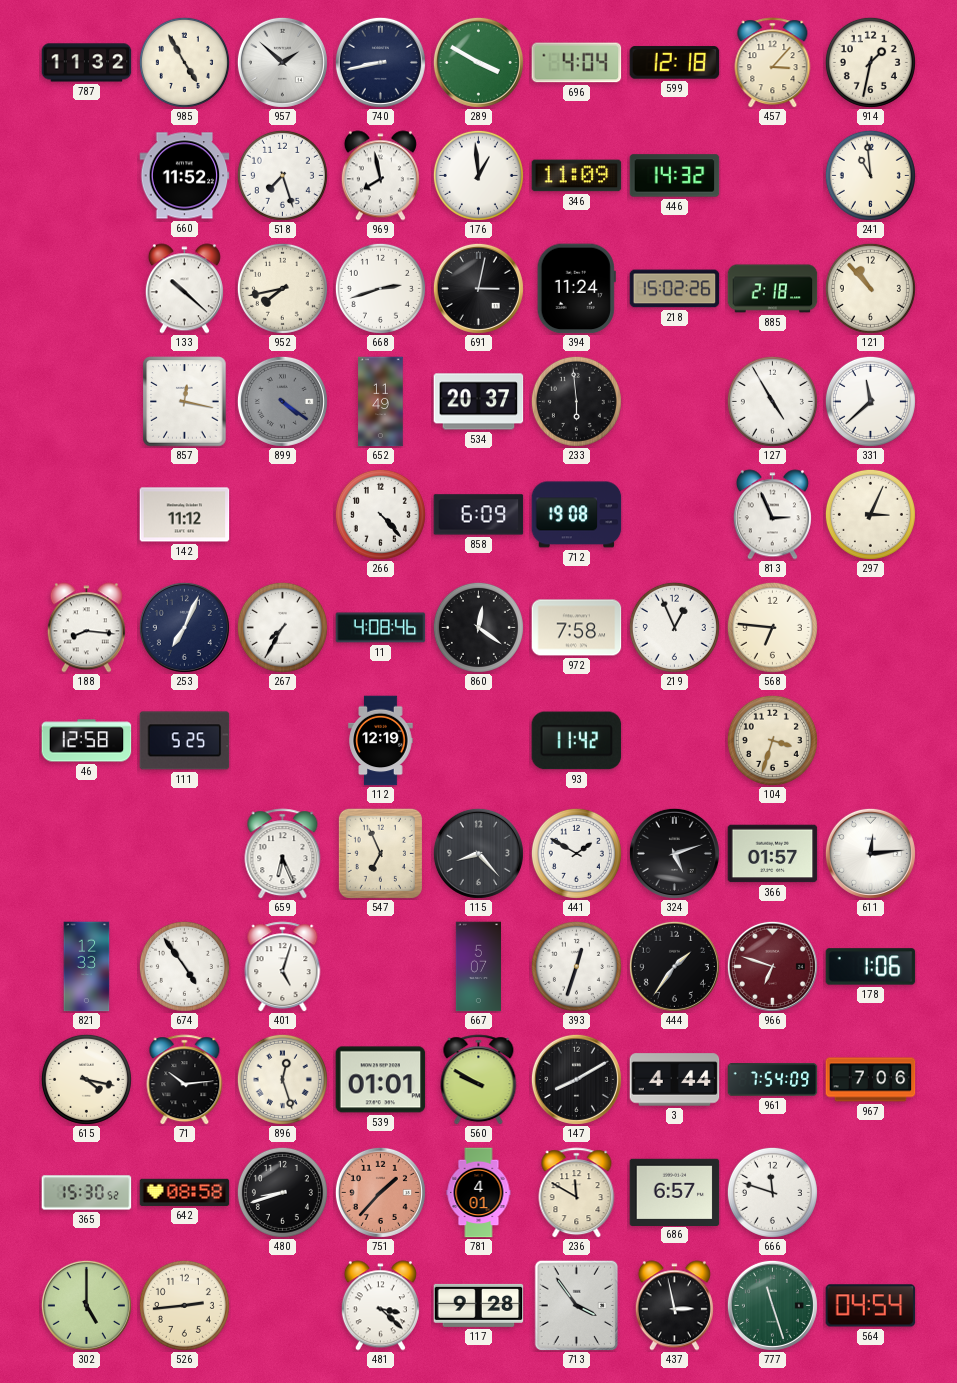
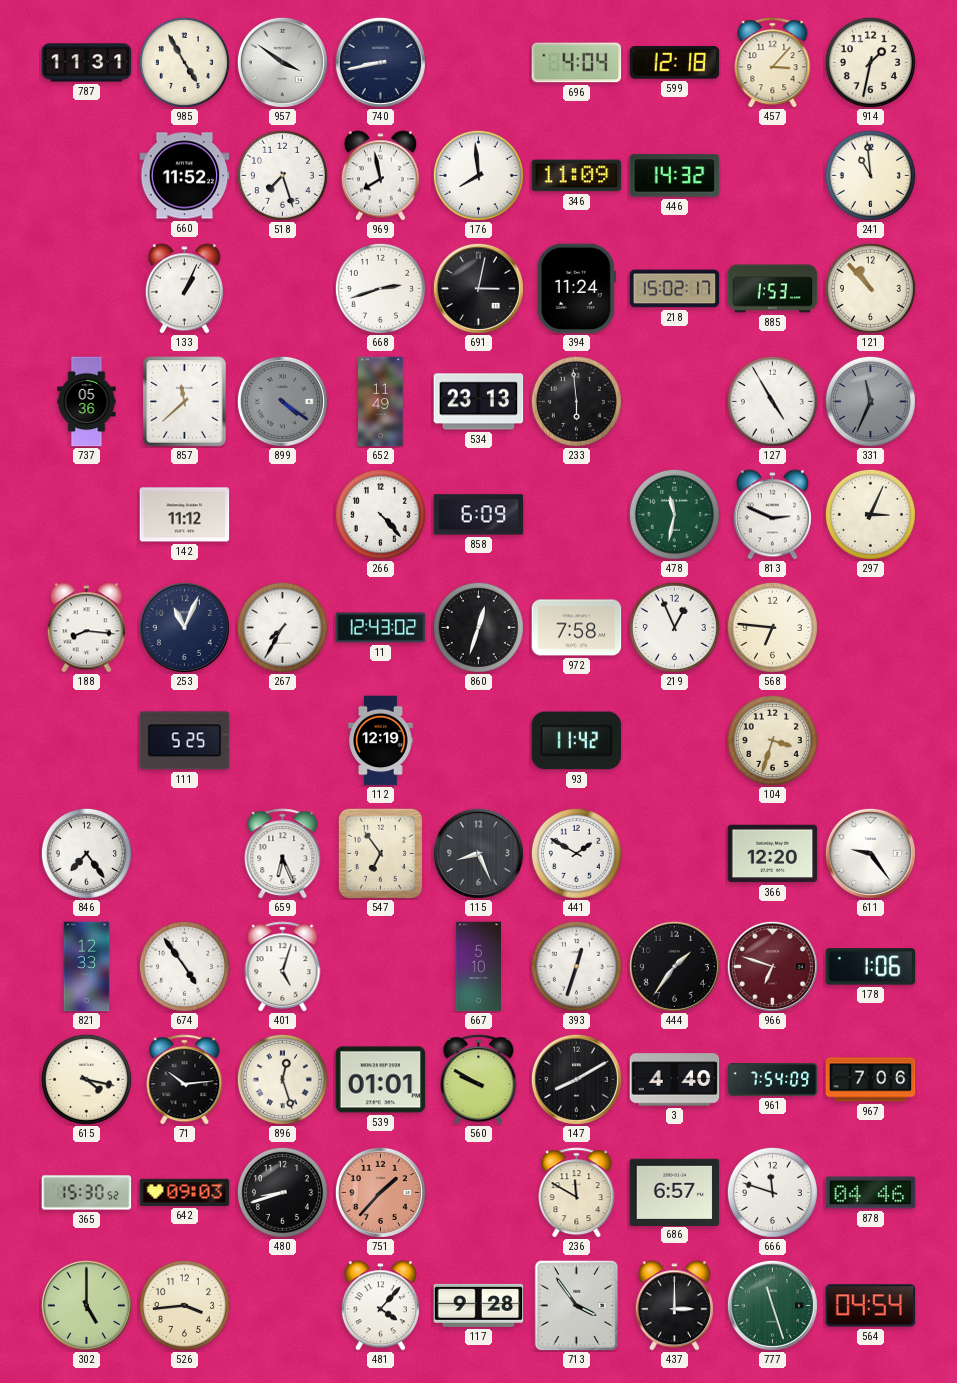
787: 11:32 -> 11:31
957: 1:52 -> 3:51
289: 3:50 -> none
176: 12:59 -> 7:59
133: 10:22 -> 1:04
952: 7:43 -> none
218: 15:02:26 -> 15:02:17
885: 2:18 -> 1:53
737: none -> 05:36
857: 12:17 -> 11:38
534: 20:37 -> 23:13
331: 11:38 -> 11:34
331 dial: white -> grey
712: 19:08 -> none
478: none -> 11:32
813: 2:56 -> 2:49
253: 7:04 -> 11:04
11: 4:08 -> 12:43
860: 12:21 -> 12:33
46: 12:58 -> none
846: none -> 7:24
547: 6:56 -> 6:54
115: 8:23 -> 8:26
324: 5:12 -> none
366: 01:57 -> 12:20
611: 12:14 -> 9:24
667: 5:07 -> 5:10
3: 4:44 -> 4:40
642: 08:58 -> 09:03
781: 4:01 -> none
878: none -> 04:46
526: 2:44 -> 3:44
481: 3:22 -> 4:07
437: 2:58 -> 3:00
